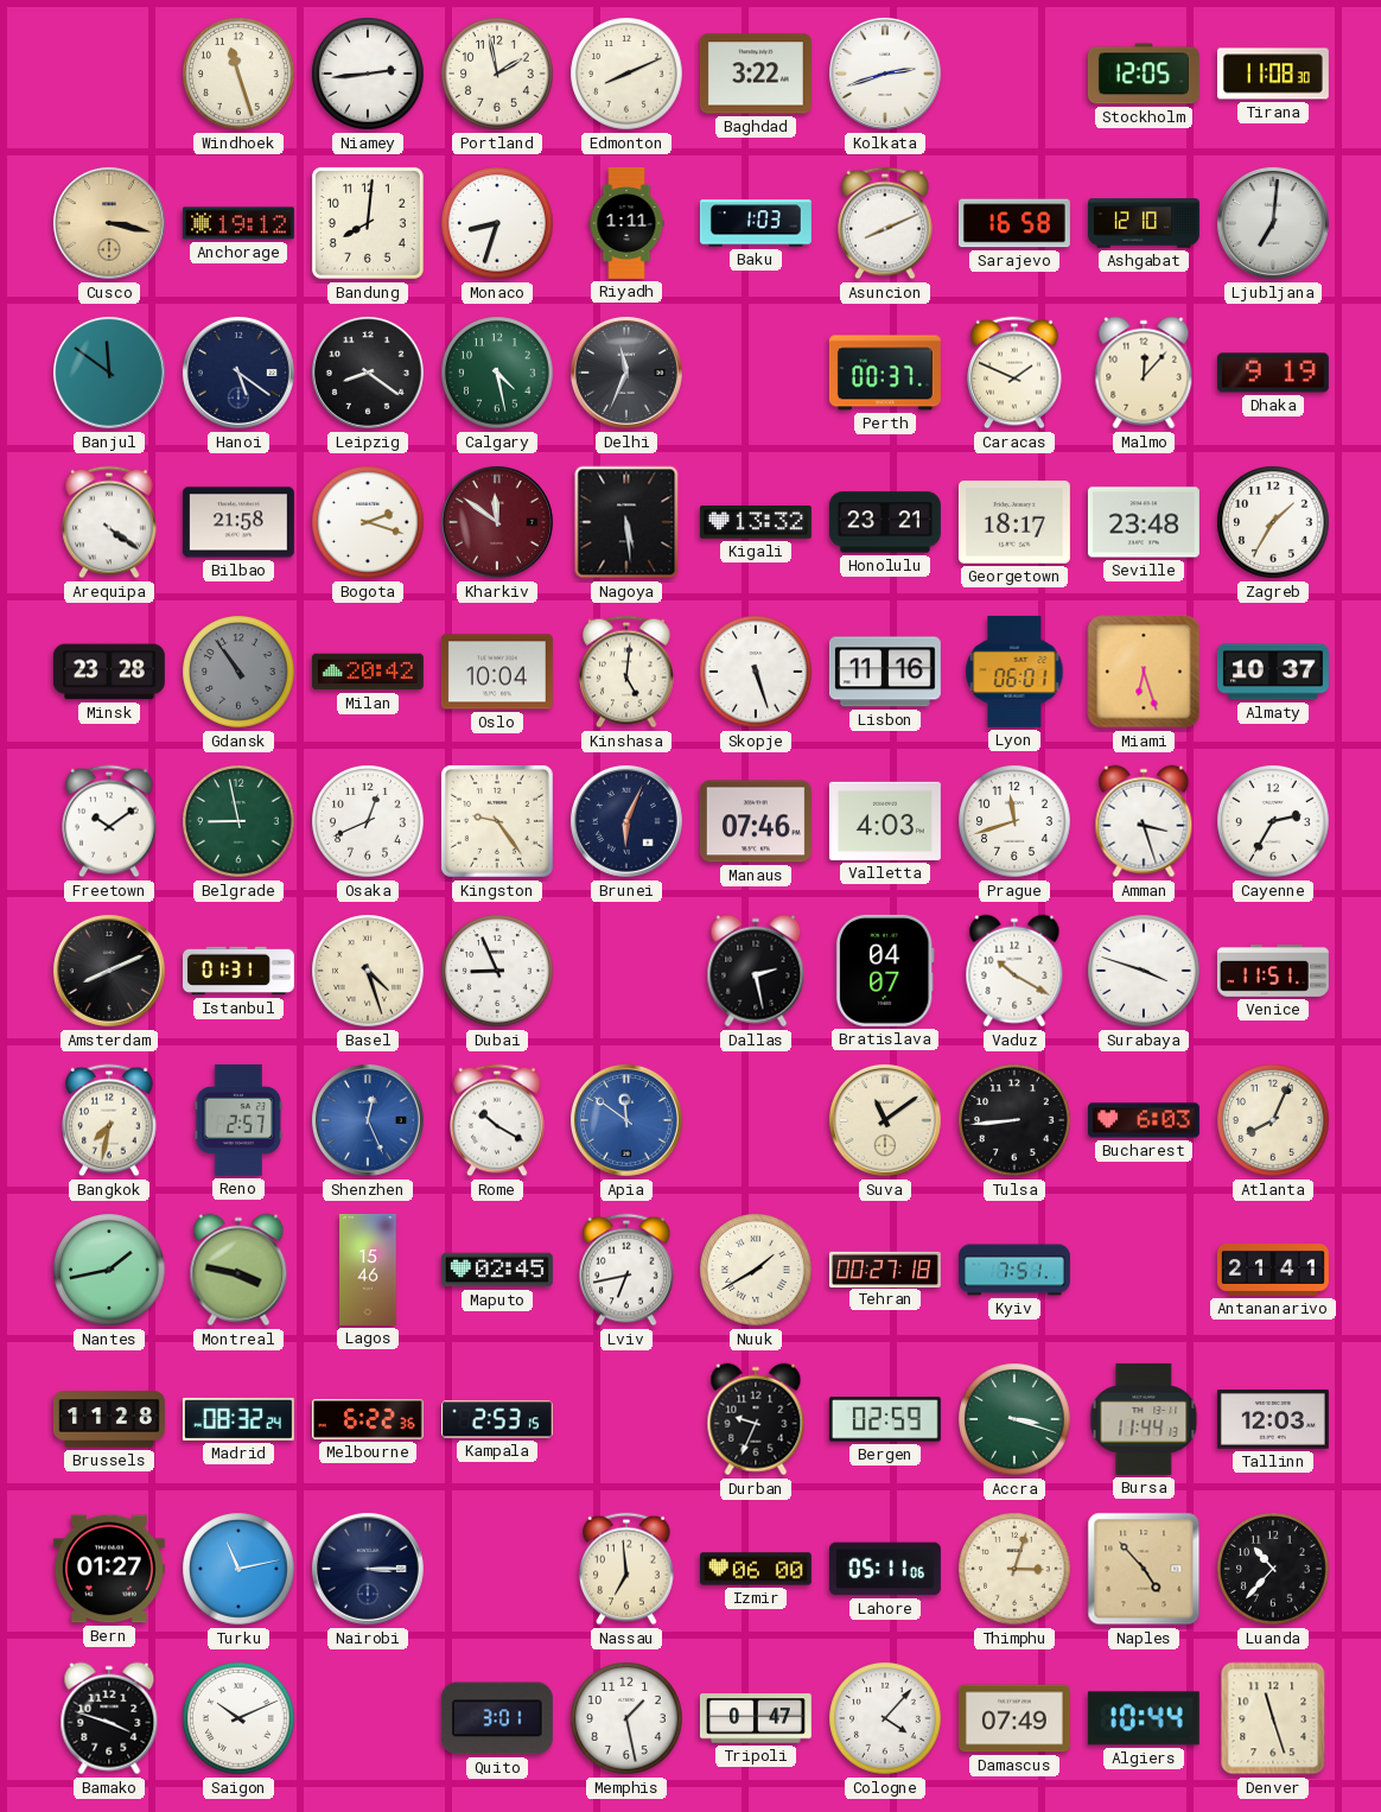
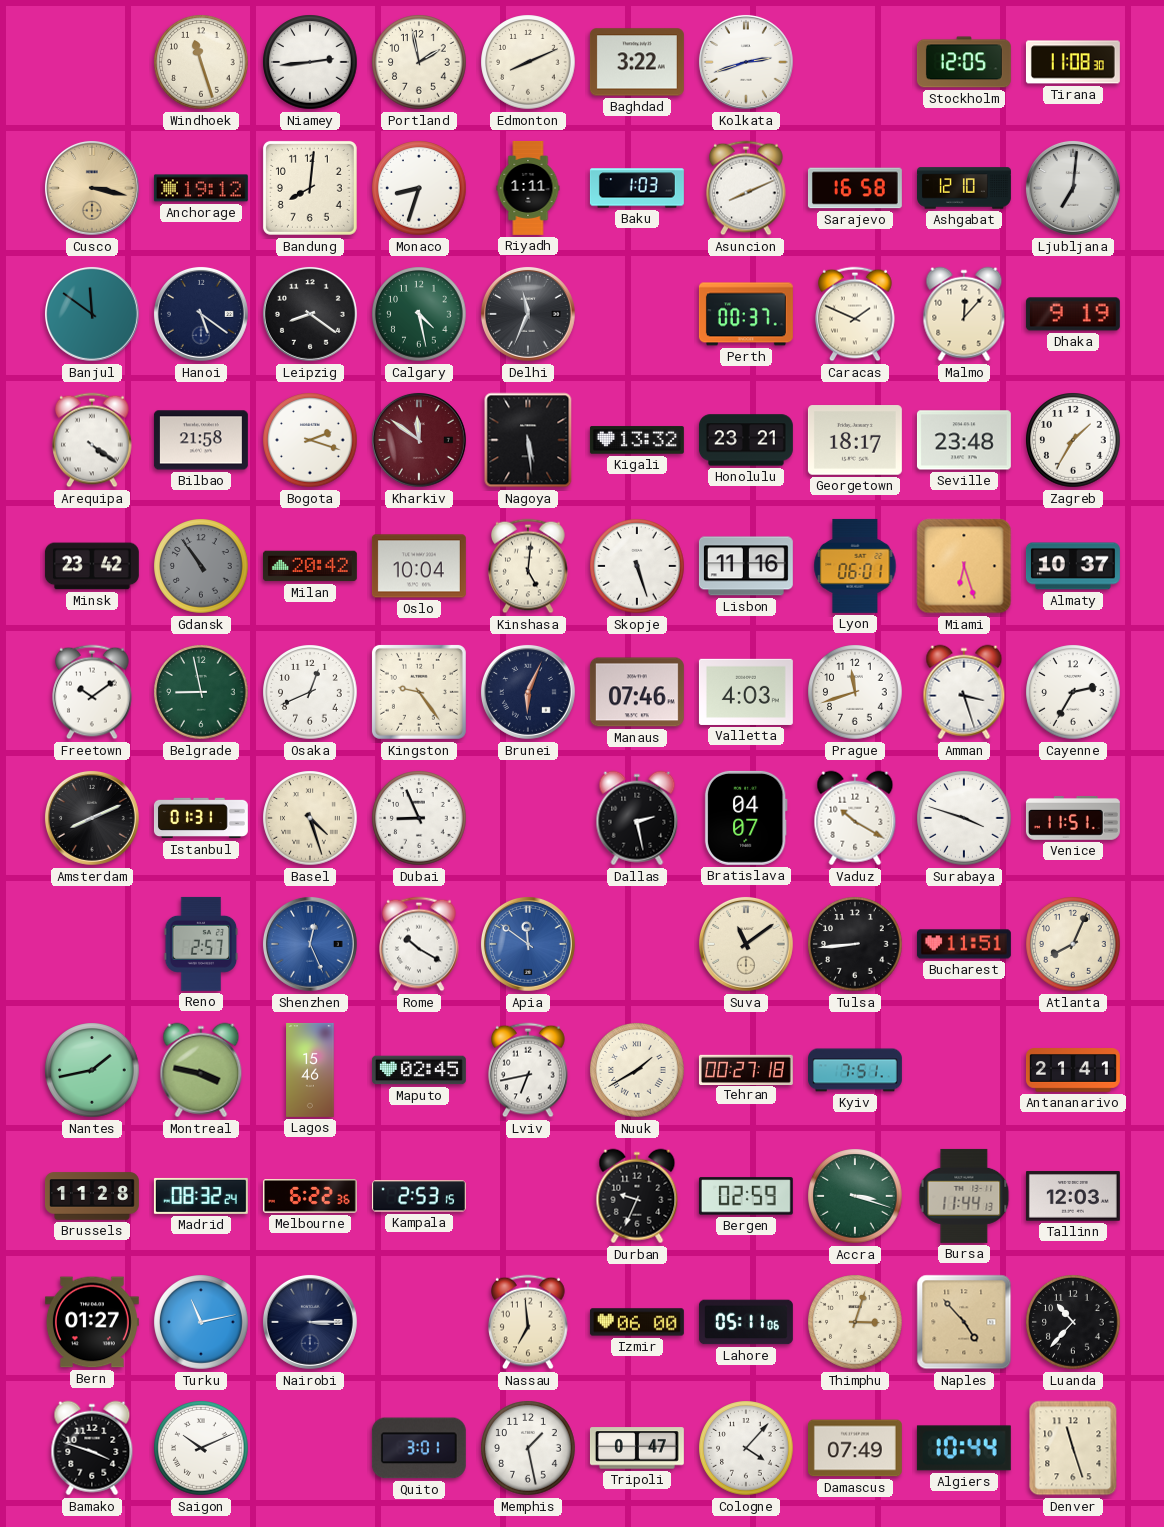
Minsk: 23:28 -> 23:42
Bangkok: 7:32 -> none
Bucharest: 6:03 -> 11:51
